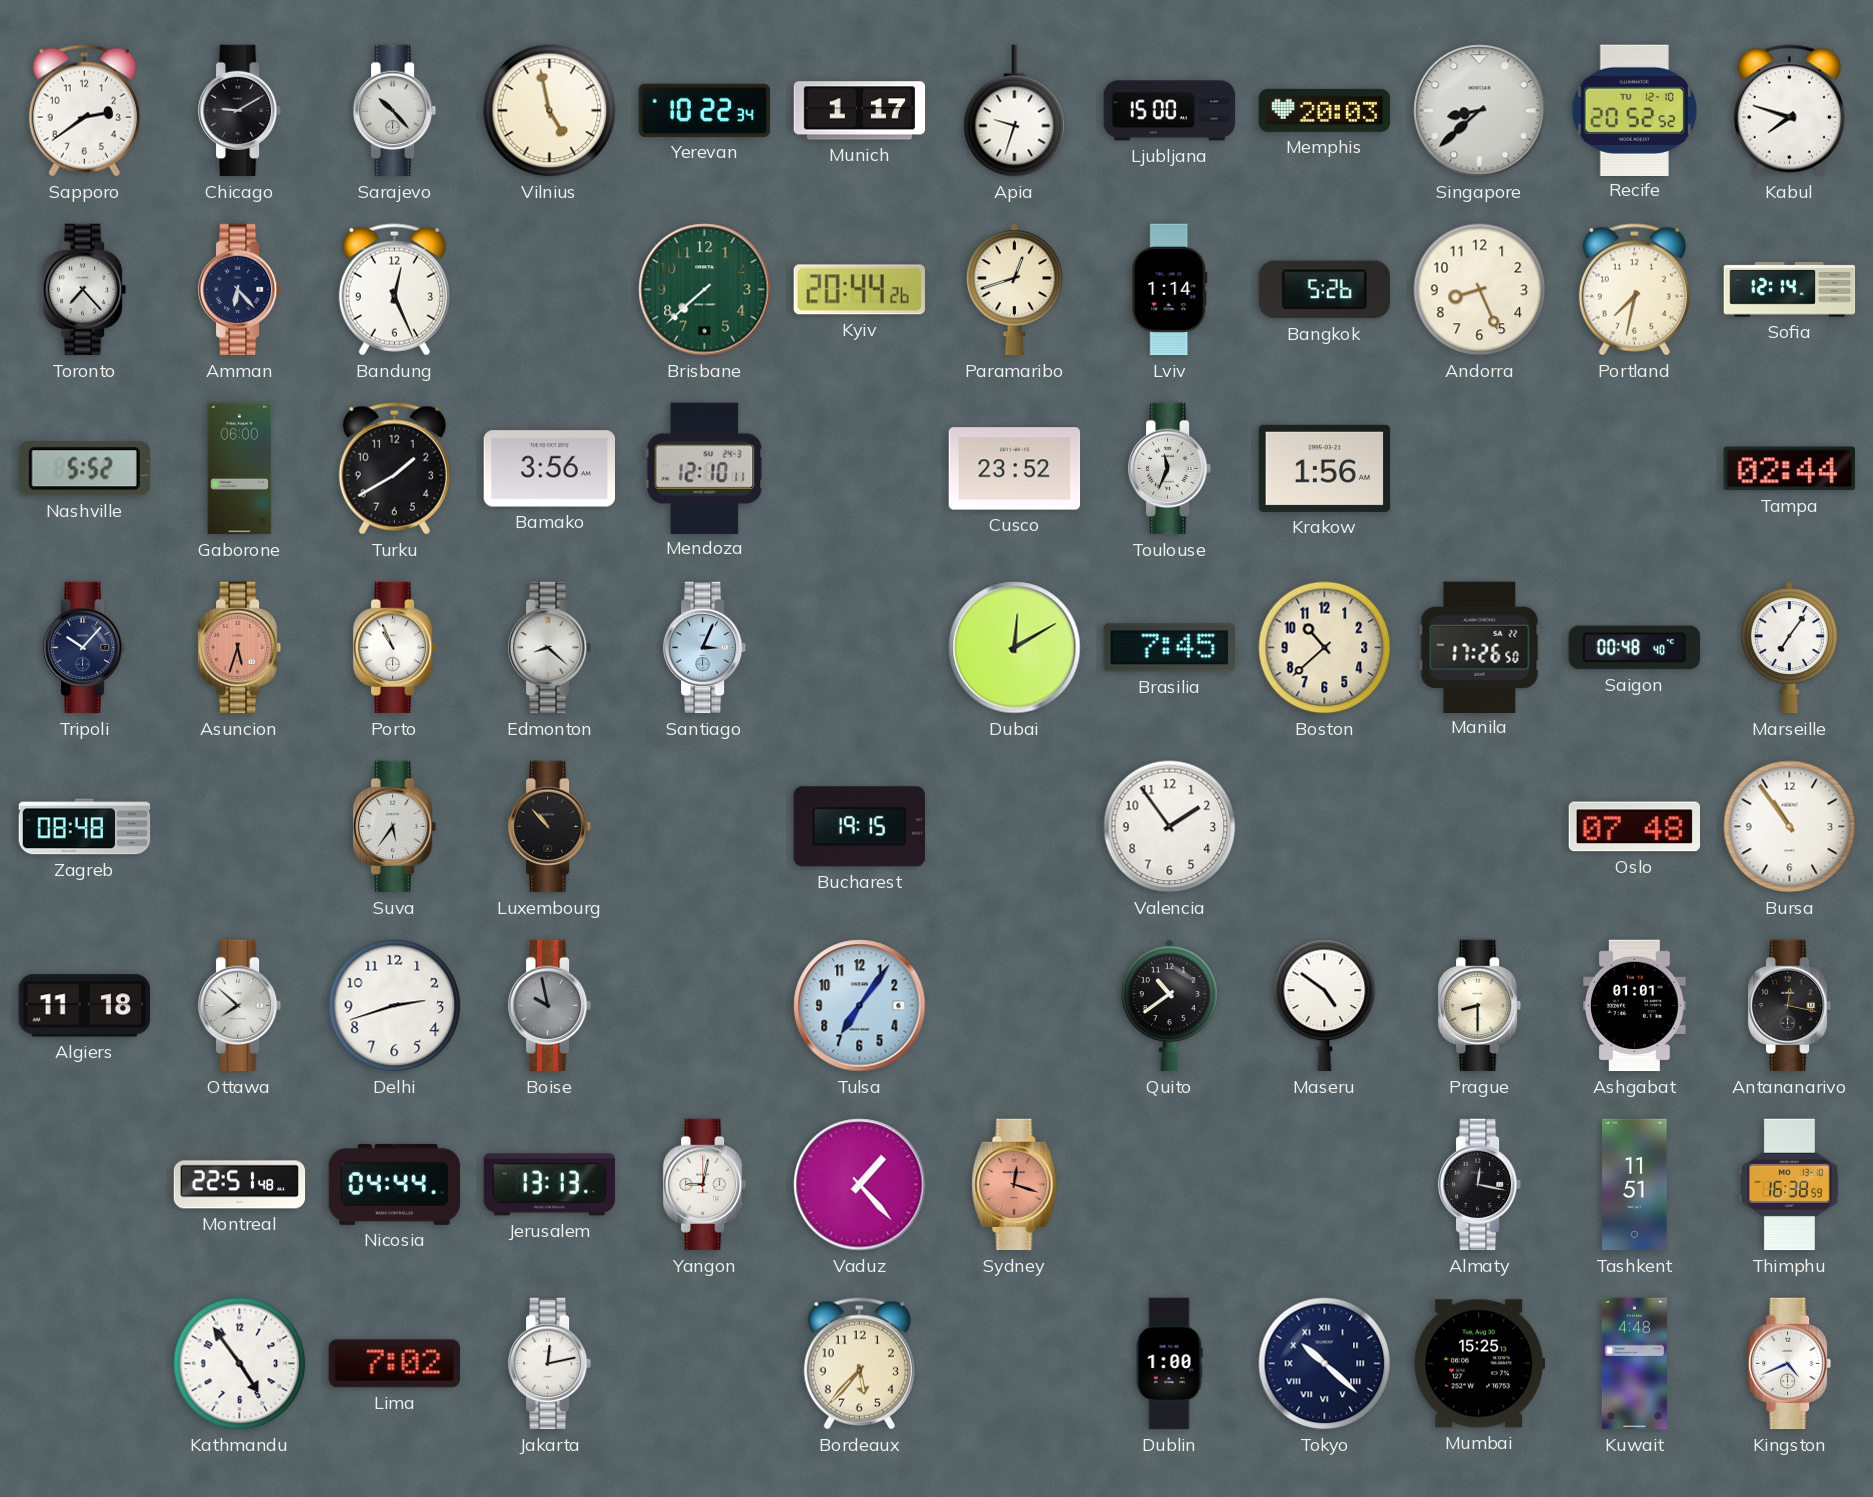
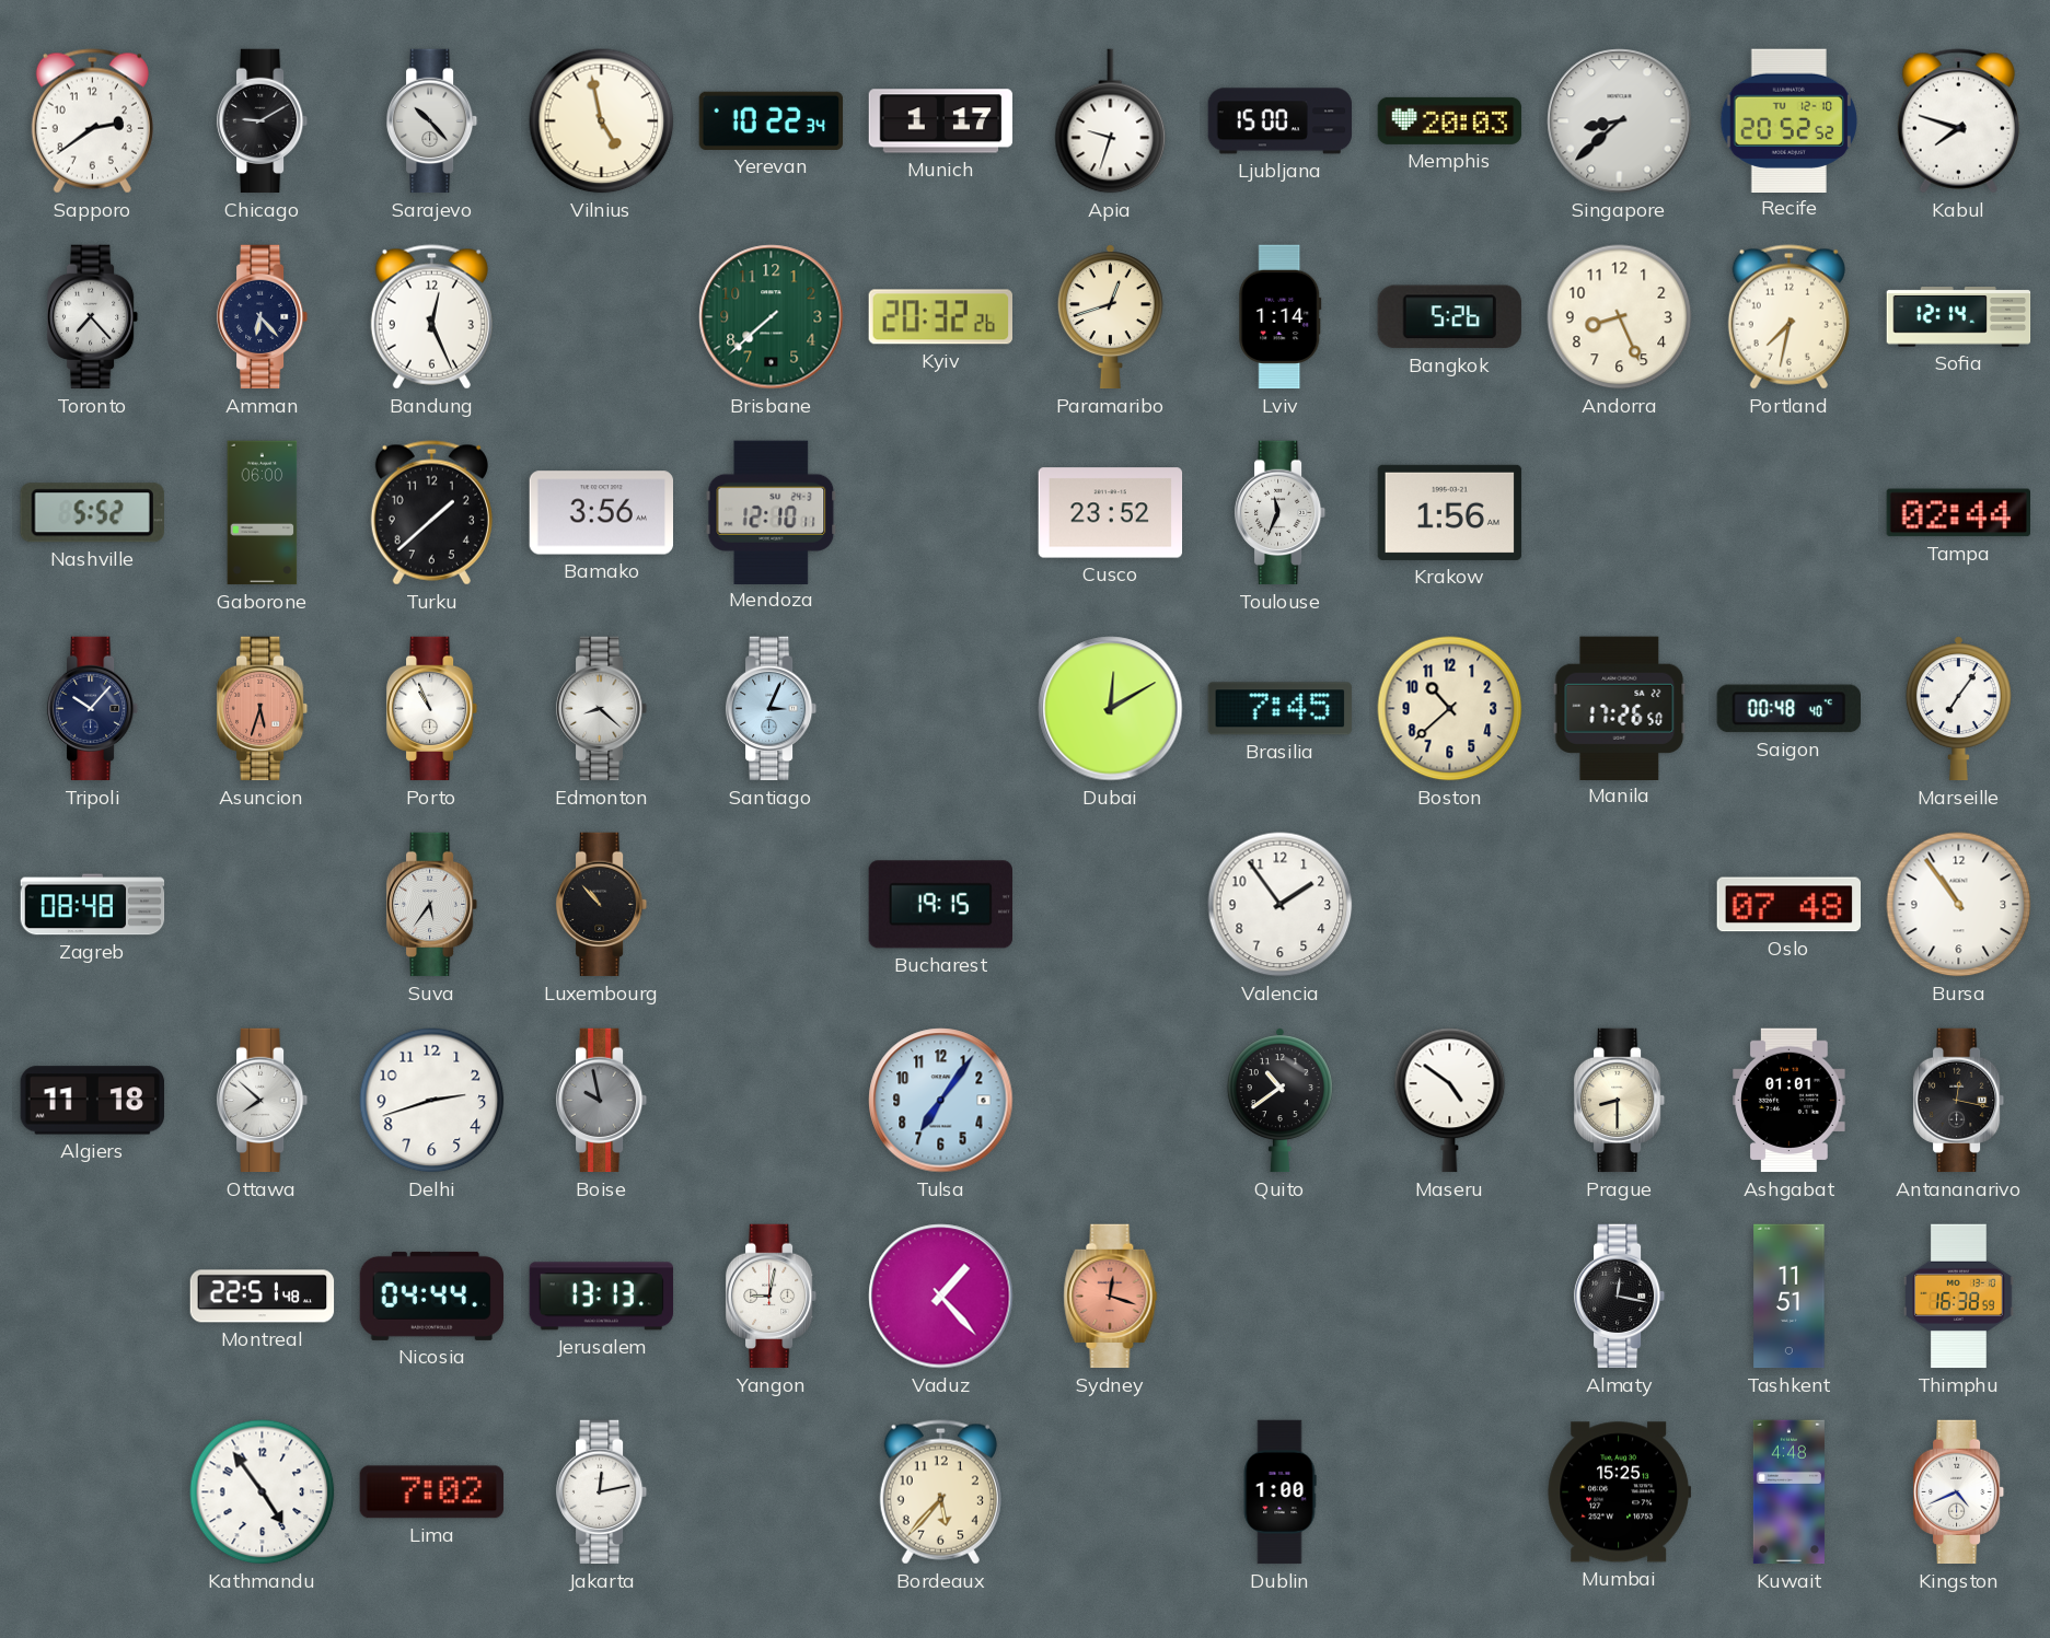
Kyiv: 20:44 -> 20:32
Turku: 1:40 -> 1:38
Tokyo: 10:22 -> none
